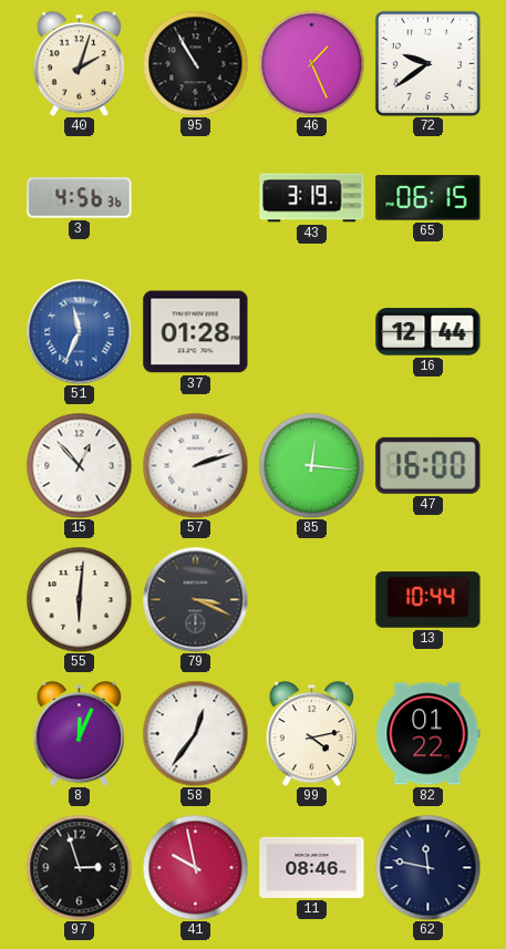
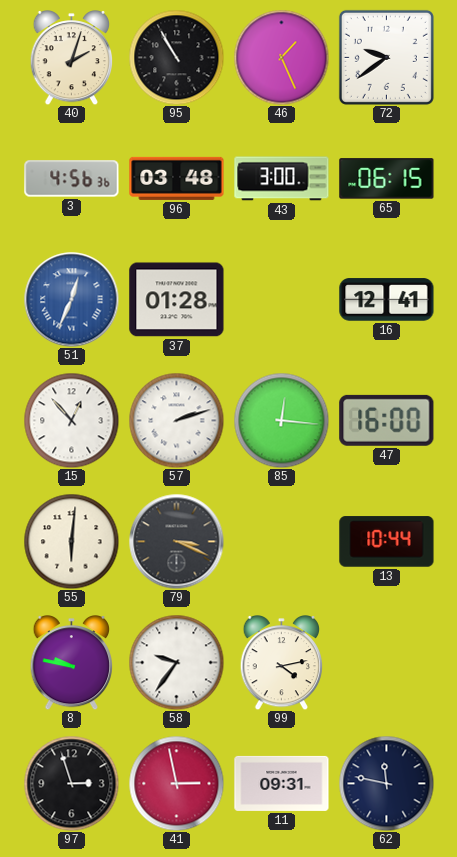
96: none -> 03:48
43: 3:19 -> 3:00
51: 11:34 -> 12:34
16: 12:44 -> 12:41
8: 12:04 -> 9:47
58: 12:36 -> 9:36
82: 01:22 -> none
41: 9:58 -> 2:58
11: 08:46 -> 09:31
